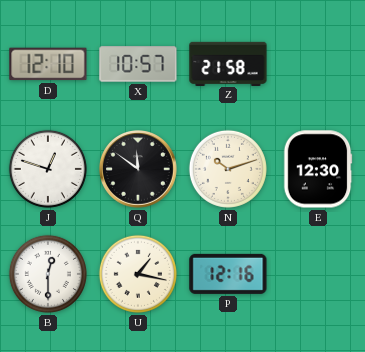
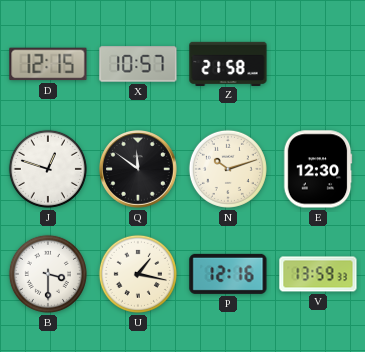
D: 12:10 -> 12:15
B: 12:30 -> 3:30
V: none -> 13:59
